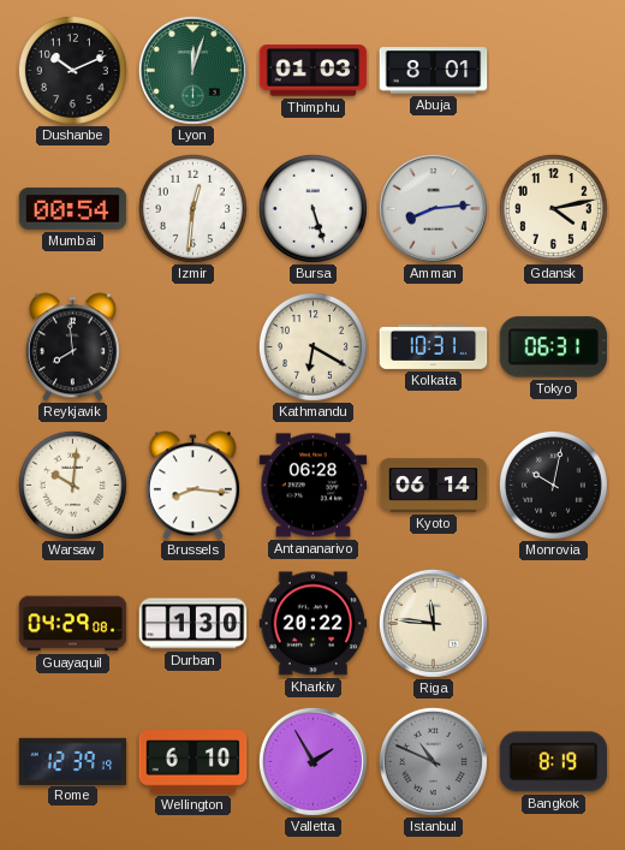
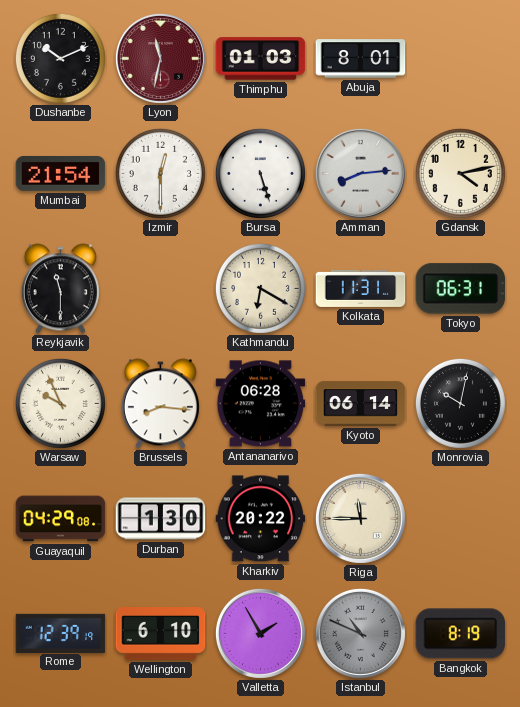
Lyon: 12:03 -> 11:32
Lyon dial: green -> burgundy
Mumbai: 00:54 -> 21:54
Izmir: 12:31 -> 12:30
Reykjavik: 7:59 -> 11:30
Kolkata: 10:31 -> 11:31
Warsaw: 10:01 -> 9:56
Riga: 11:46 -> 11:45
